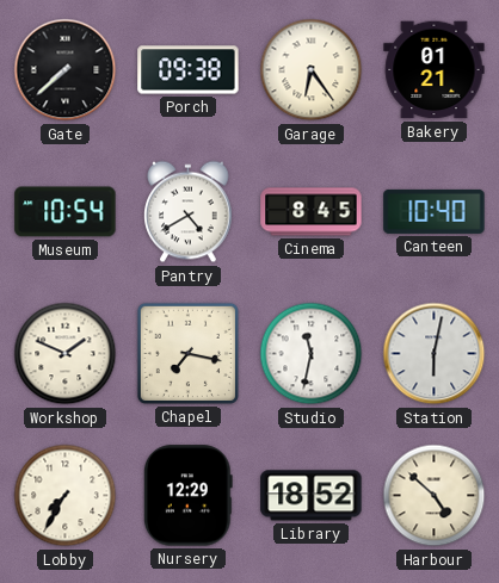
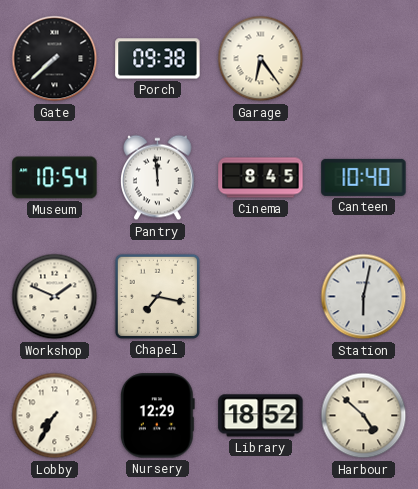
Bakery: 01:21 -> none
Pantry: 4:40 -> 11:59
Studio: 11:32 -> none
